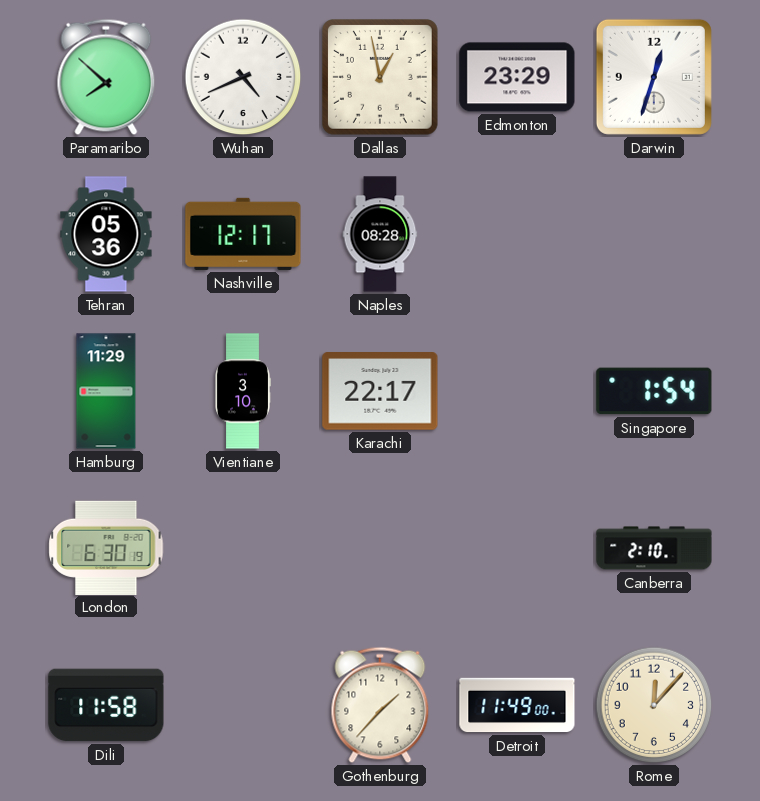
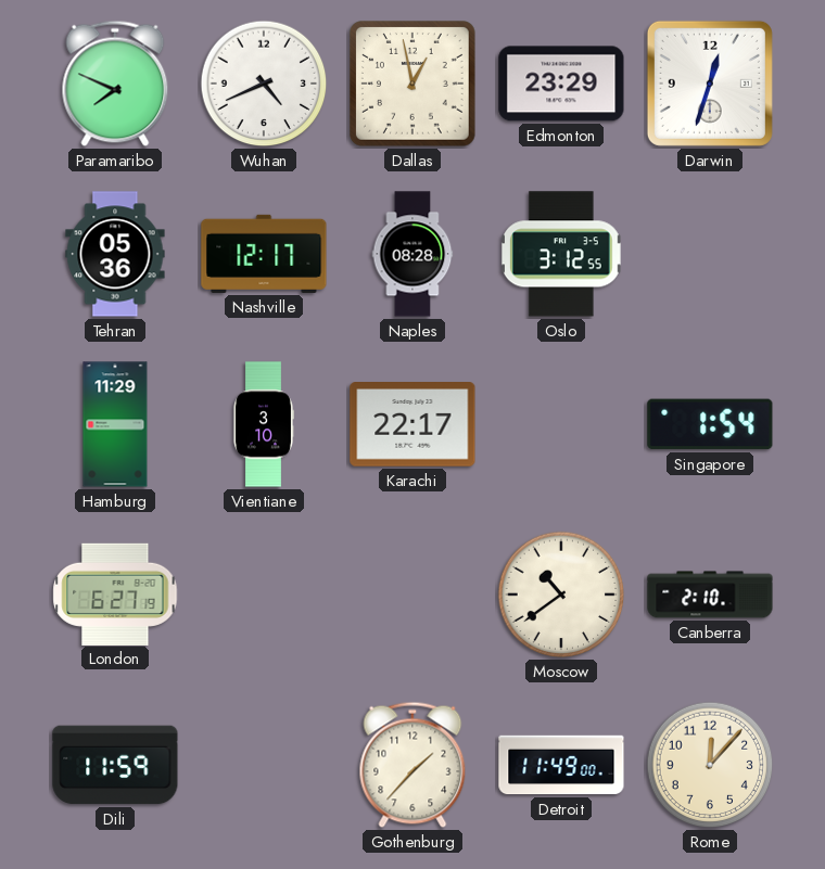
Paramaribo: 7:52 -> 7:49
Oslo: none -> 3:12
London: 6:30 -> 6:27
Moscow: none -> 10:39
Dili: 11:58 -> 11:59
